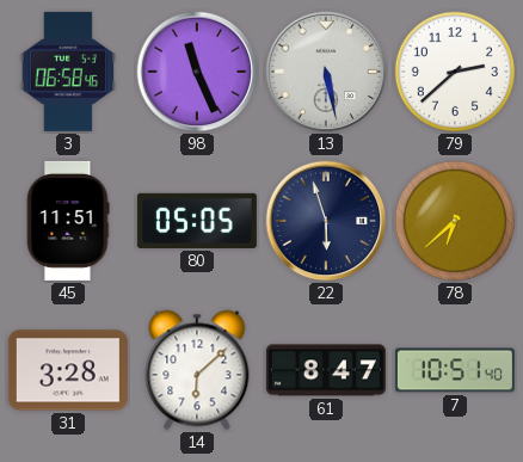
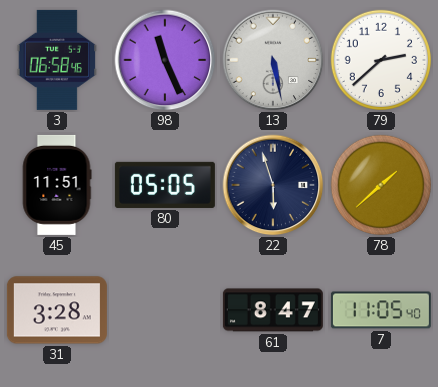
78: 6:38 -> 1:38
14: 6:08 -> none
7: 10:51 -> 11:05
